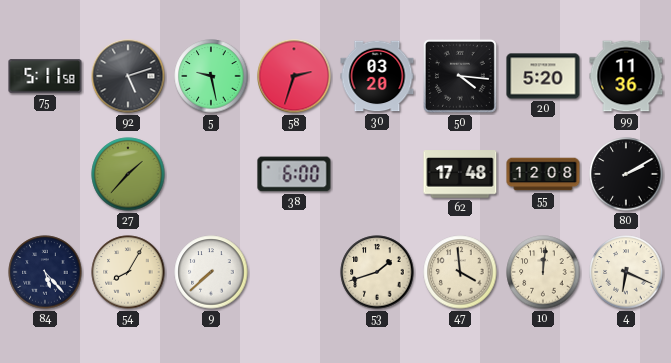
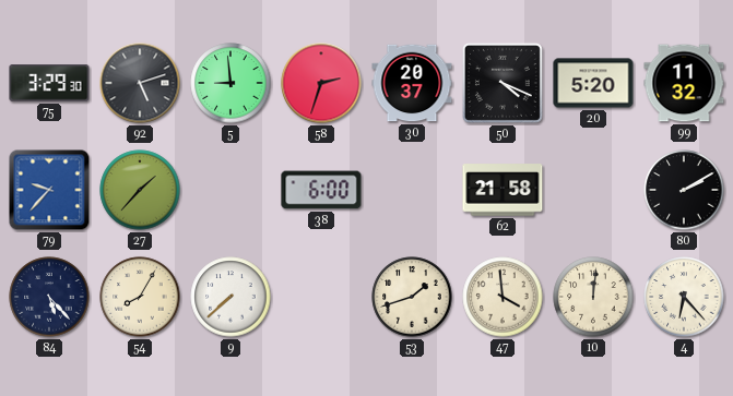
75: 5:11 -> 3:29
5: 9:28 -> 8:59
30: 03:20 -> 20:37
50: 4:16 -> 4:19
99: 11:36 -> 11:32
79: none -> 9:37
62: 17:48 -> 21:58
55: 12:08 -> none
4: 6:19 -> 6:23
